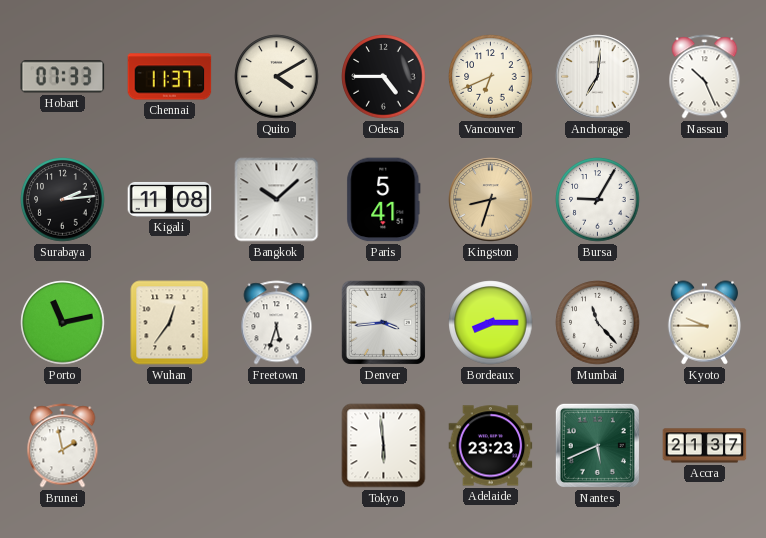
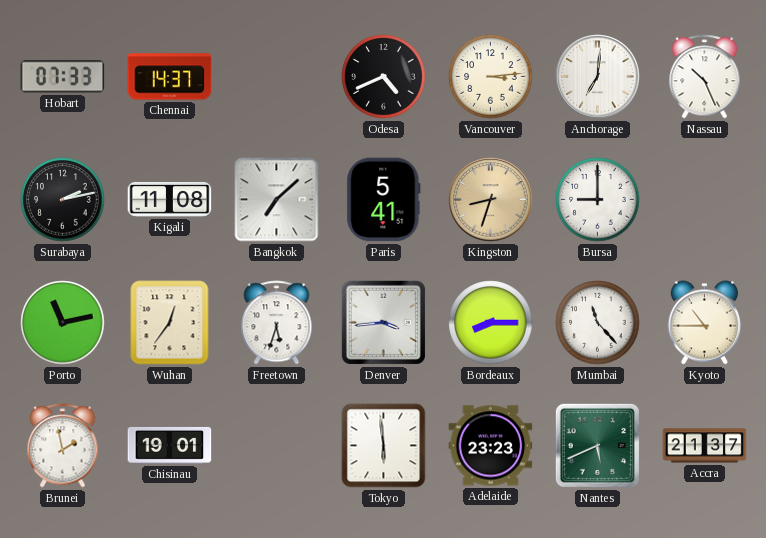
Chennai: 11:37 -> 14:37
Quito: 4:10 -> none
Odesa: 4:45 -> 4:41
Vancouver: 6:41 -> 3:14
Surabaya: 2:14 -> 2:13
Bangkok: 10:08 -> 7:08
Bursa: 9:05 -> 9:00
Kyoto: 9:45 -> 10:45
Chisinau: none -> 19:01
